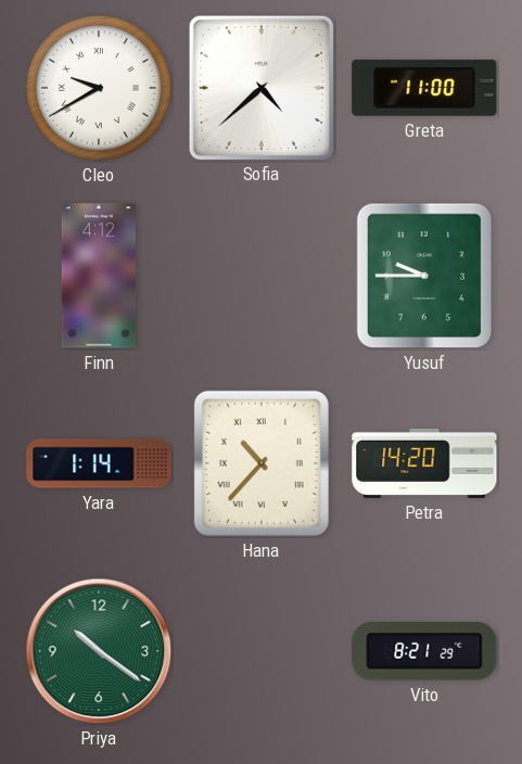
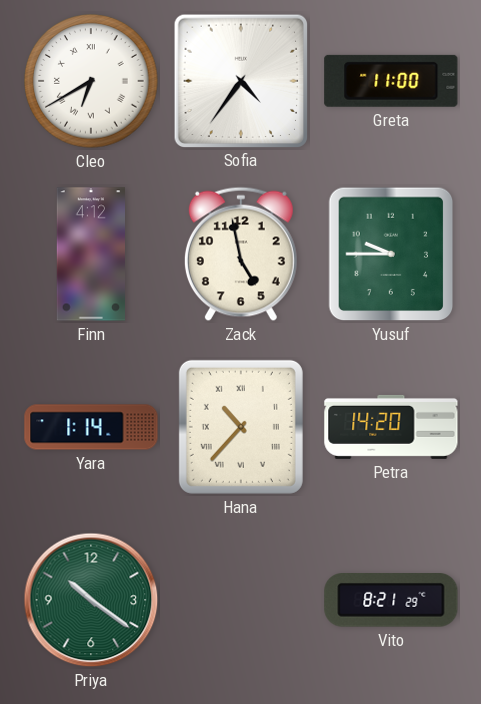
Cleo: 9:40 -> 6:40
Sofia: 4:38 -> 4:36
Zack: none -> 4:58
